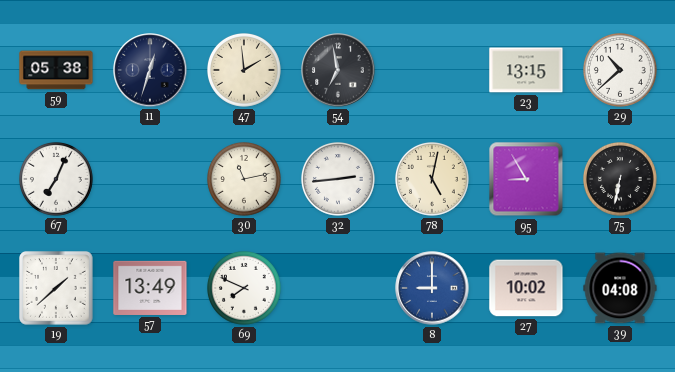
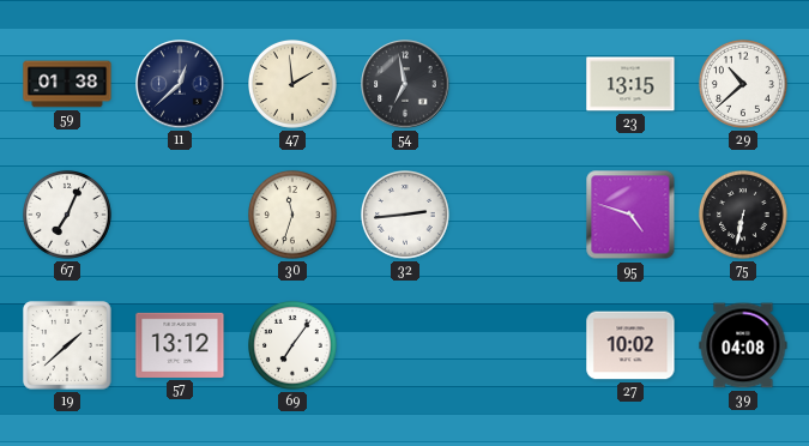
59: 05:38 -> 01:38
11: 12:33 -> 12:38
30: 11:13 -> 11:33
78: 5:02 -> none
95: 8:55 -> 4:48
57: 13:49 -> 13:12
69: 7:49 -> 7:06
8: 9:00 -> none
